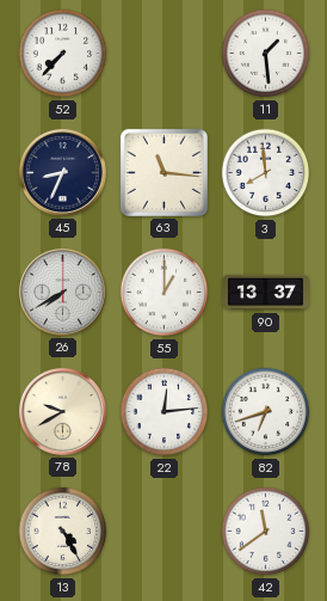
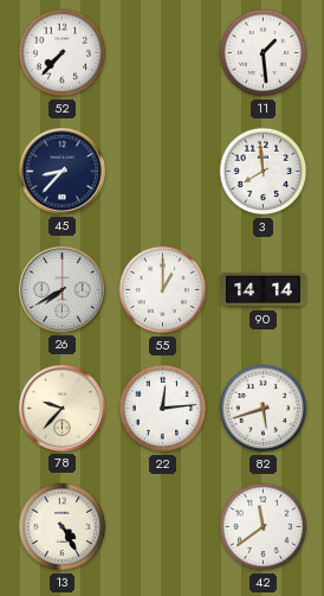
45: 8:34 -> 8:37
63: 11:16 -> none
90: 13:37 -> 14:14
78: 9:40 -> 9:37
82: 6:42 -> 5:42
